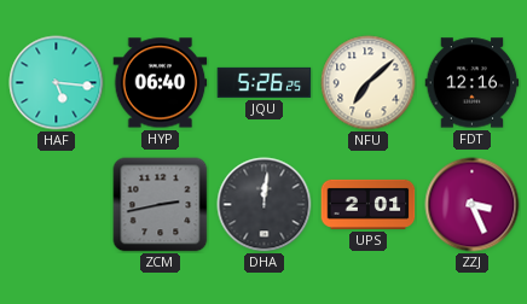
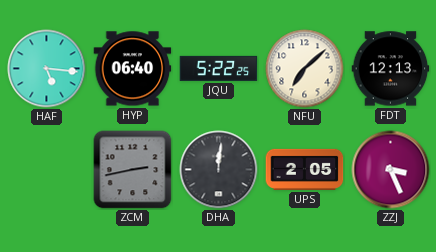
JQU: 5:26 -> 5:22
FDT: 12:16 -> 12:13
UPS: 2:01 -> 2:05
